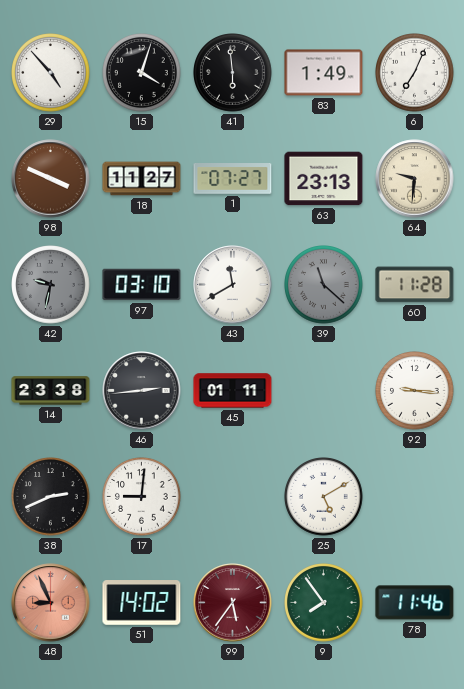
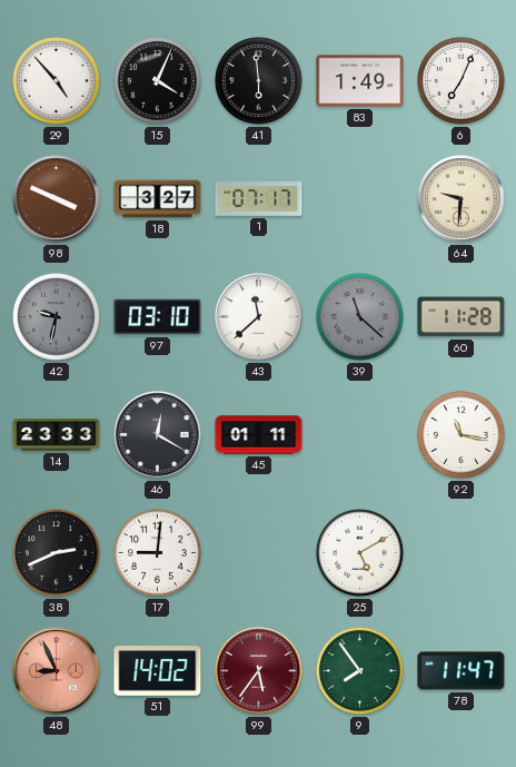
15: 4:03 -> 4:04
18: 11:27 -> 3:27
1: 07:27 -> 07:17
63: 23:13 -> none
43: 11:40 -> 11:38
14: 23:38 -> 23:33
46: 2:44 -> 12:20
92: 9:16 -> 11:17
78: 11:46 -> 11:47
